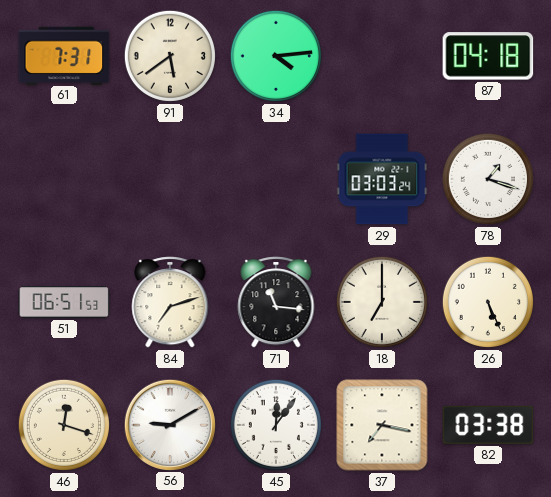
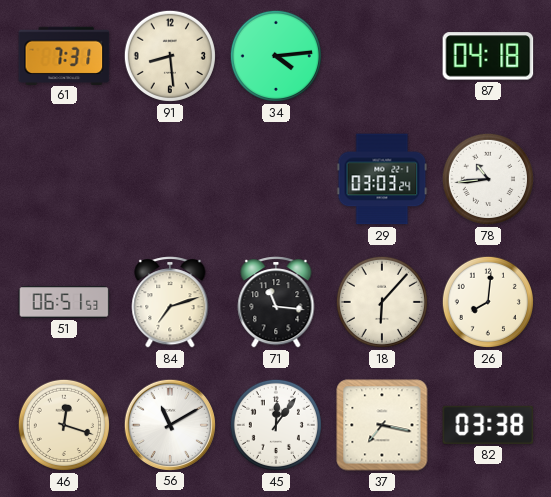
91: 5:39 -> 8:29
78: 1:18 -> 10:44
18: 7:00 -> 6:07
26: 5:26 -> 8:01
56: 9:10 -> 11:10
